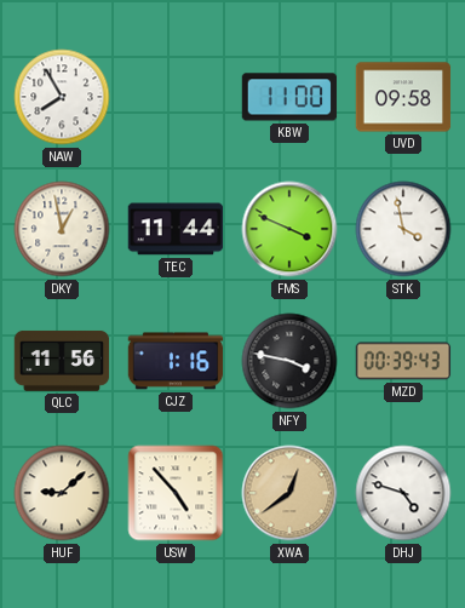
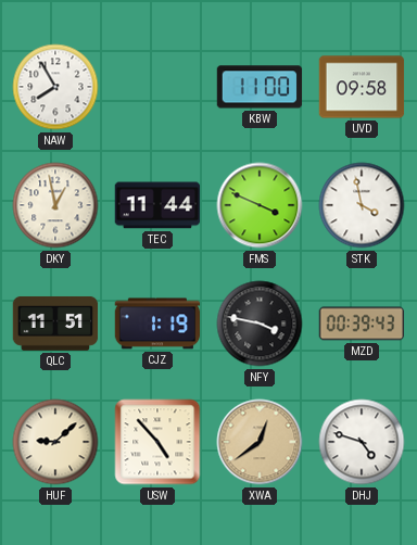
QLC: 11:56 -> 11:51
CJZ: 1:16 -> 1:19
